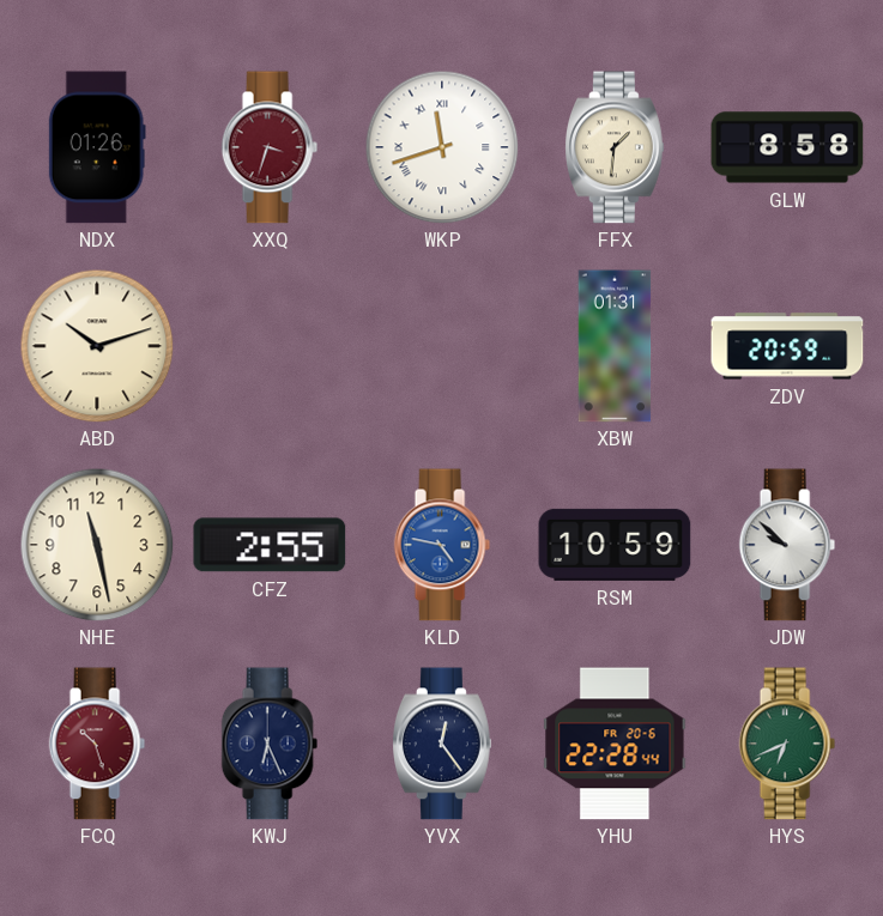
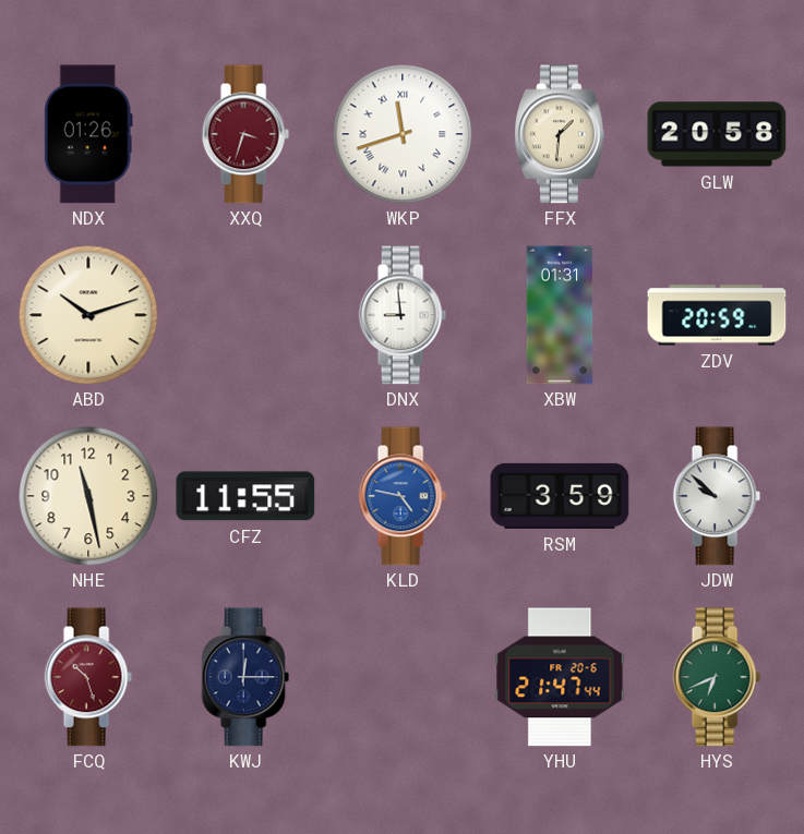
GLW: 8:58 -> 20:58
DNX: none -> 8:59
CFZ: 2:55 -> 11:55
RSM: 10:59 -> 3:59
KWJ: 6:26 -> 12:15
YVX: 12:24 -> none
YHU: 22:28 -> 21:47
